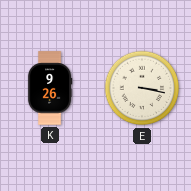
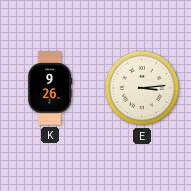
E: 3:17 -> 3:14
